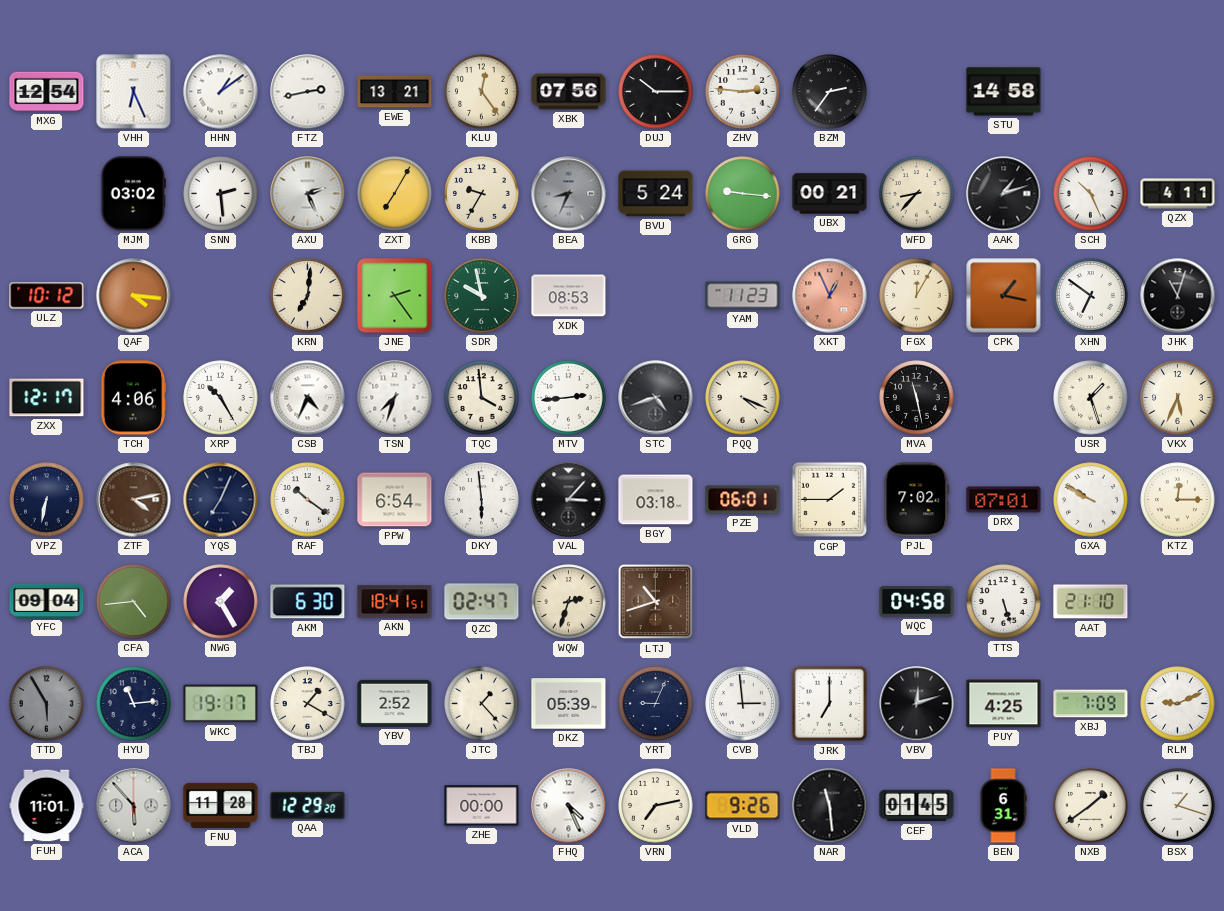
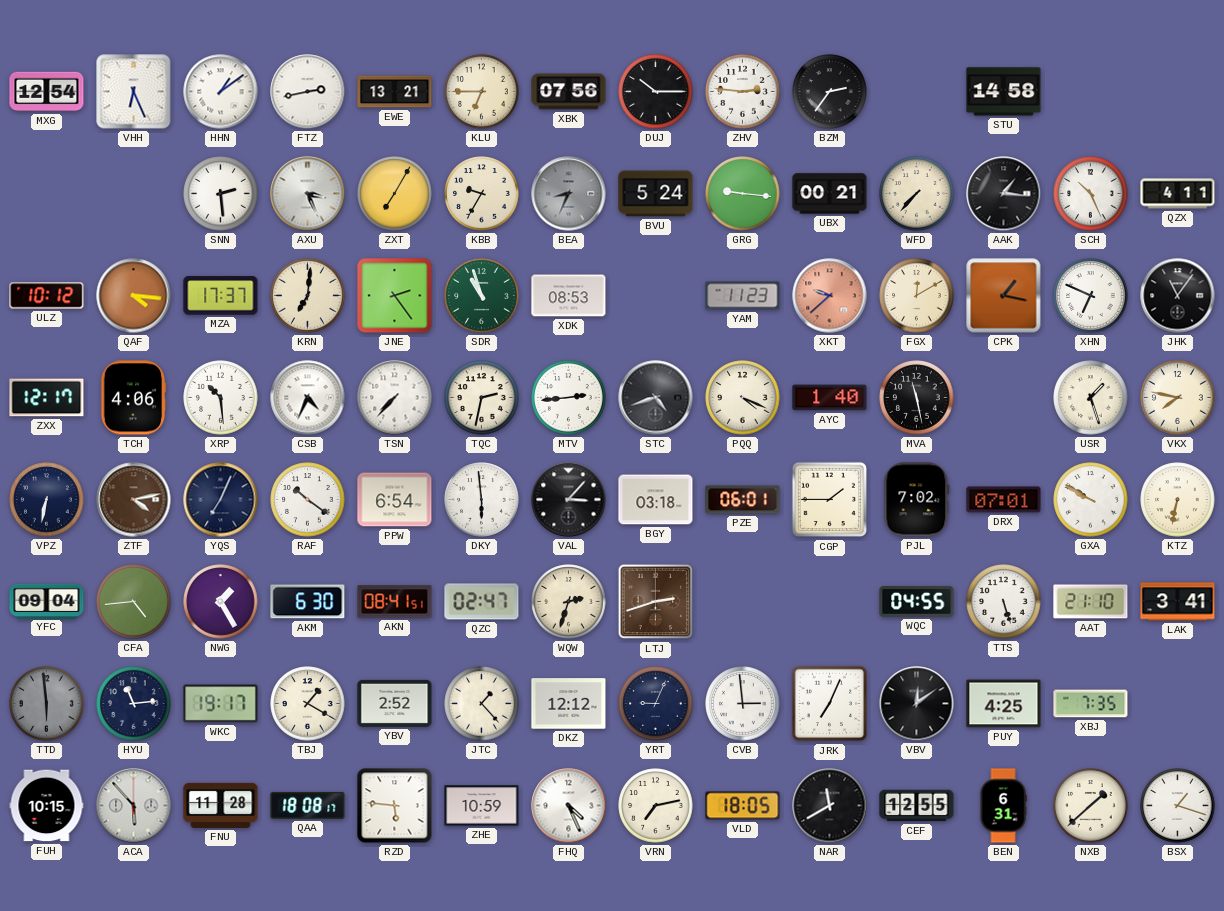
KLU: 12:24 -> 6:45
MJM: 03:02 -> none
AXU: 2:26 -> 3:26
WFD: 8:37 -> 7:37
AAK: 1:12 -> 1:16
MZA: none -> 17:37
SDR: 9:58 -> 10:57
XKT: 12:56 -> 9:38
FGX: 12:05 -> 12:10
XHN: 6:51 -> 6:49
JHK: 11:03 -> 11:06
XRP: 10:25 -> 10:29
TSN: 7:33 -> 7:37
TQC: 3:59 -> 2:32
AYC: none -> 1:40
VKX: 5:34 -> 7:47
KTZ: 12:15 -> 6:32
AKN: 18:41 -> 08:41
LTJ: 10:42 -> 2:42
WQC: 04:58 -> 04:55
LAK: none -> 3:41
TTD: 5:55 -> 5:59
DKZ: 05:39 -> 12:12
JRK: 7:00 -> 7:04
VBV: 12:12 -> 12:09
XBJ: 7:09 -> 7:35
RLM: 9:11 -> none
FUH: 11:01 -> 10:15
QAA: 12:29 -> 18:08
RZD: none -> 5:46
ZHE: 00:00 -> 10:59
VLD: 9:26 -> 18:05
NAR: 11:29 -> 11:40
CEF: 01:45 -> 12:55
NXB: 1:39 -> 1:38
